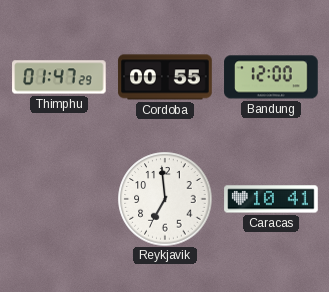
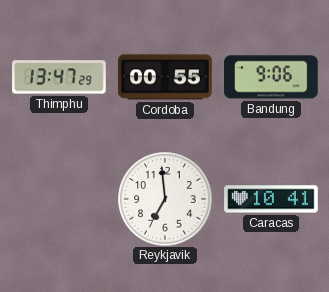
Thimphu: 01:47 -> 13:47
Bandung: 12:00 -> 9:06
